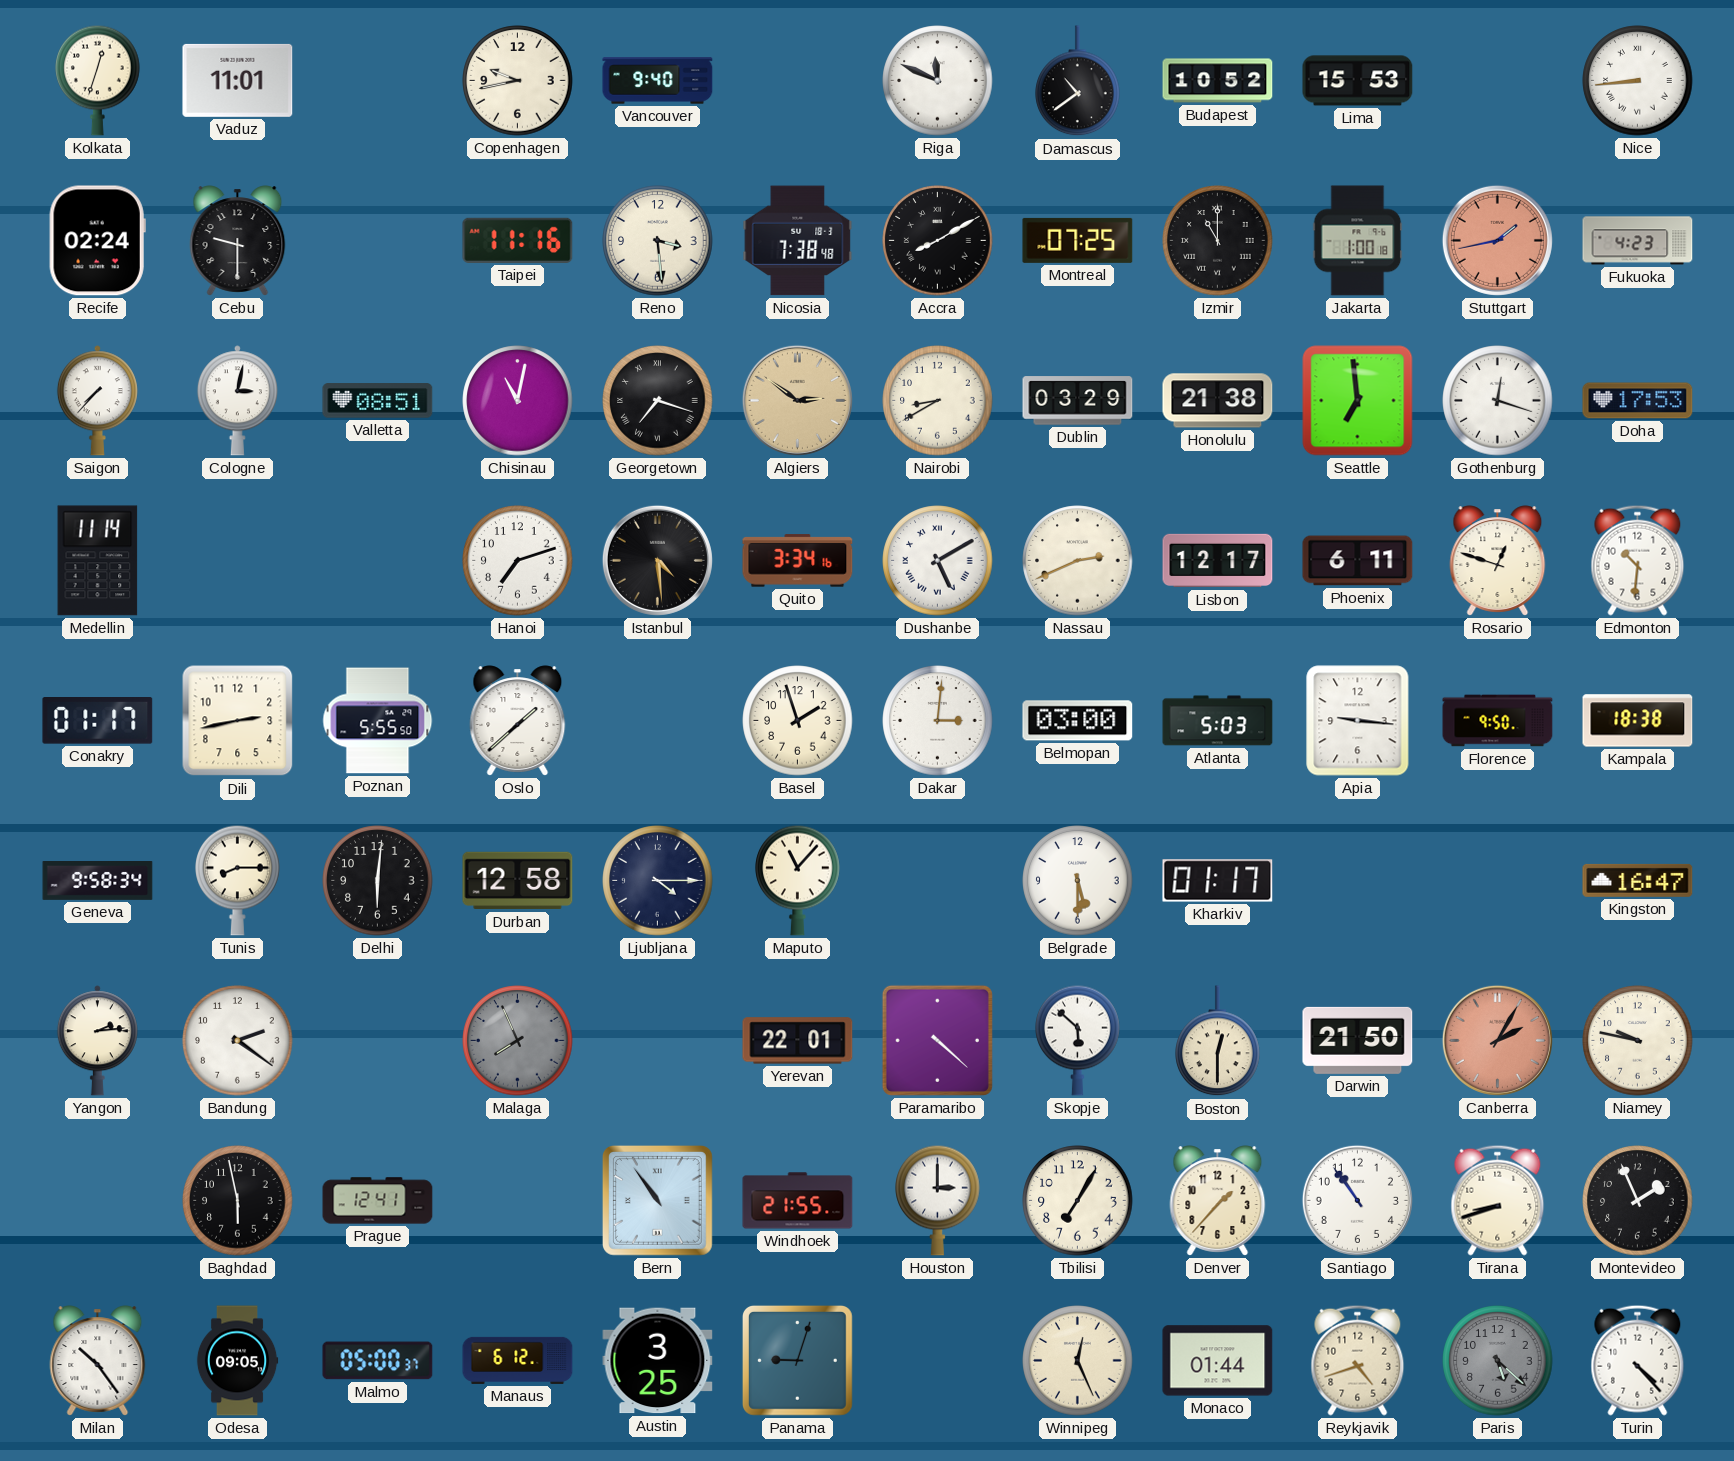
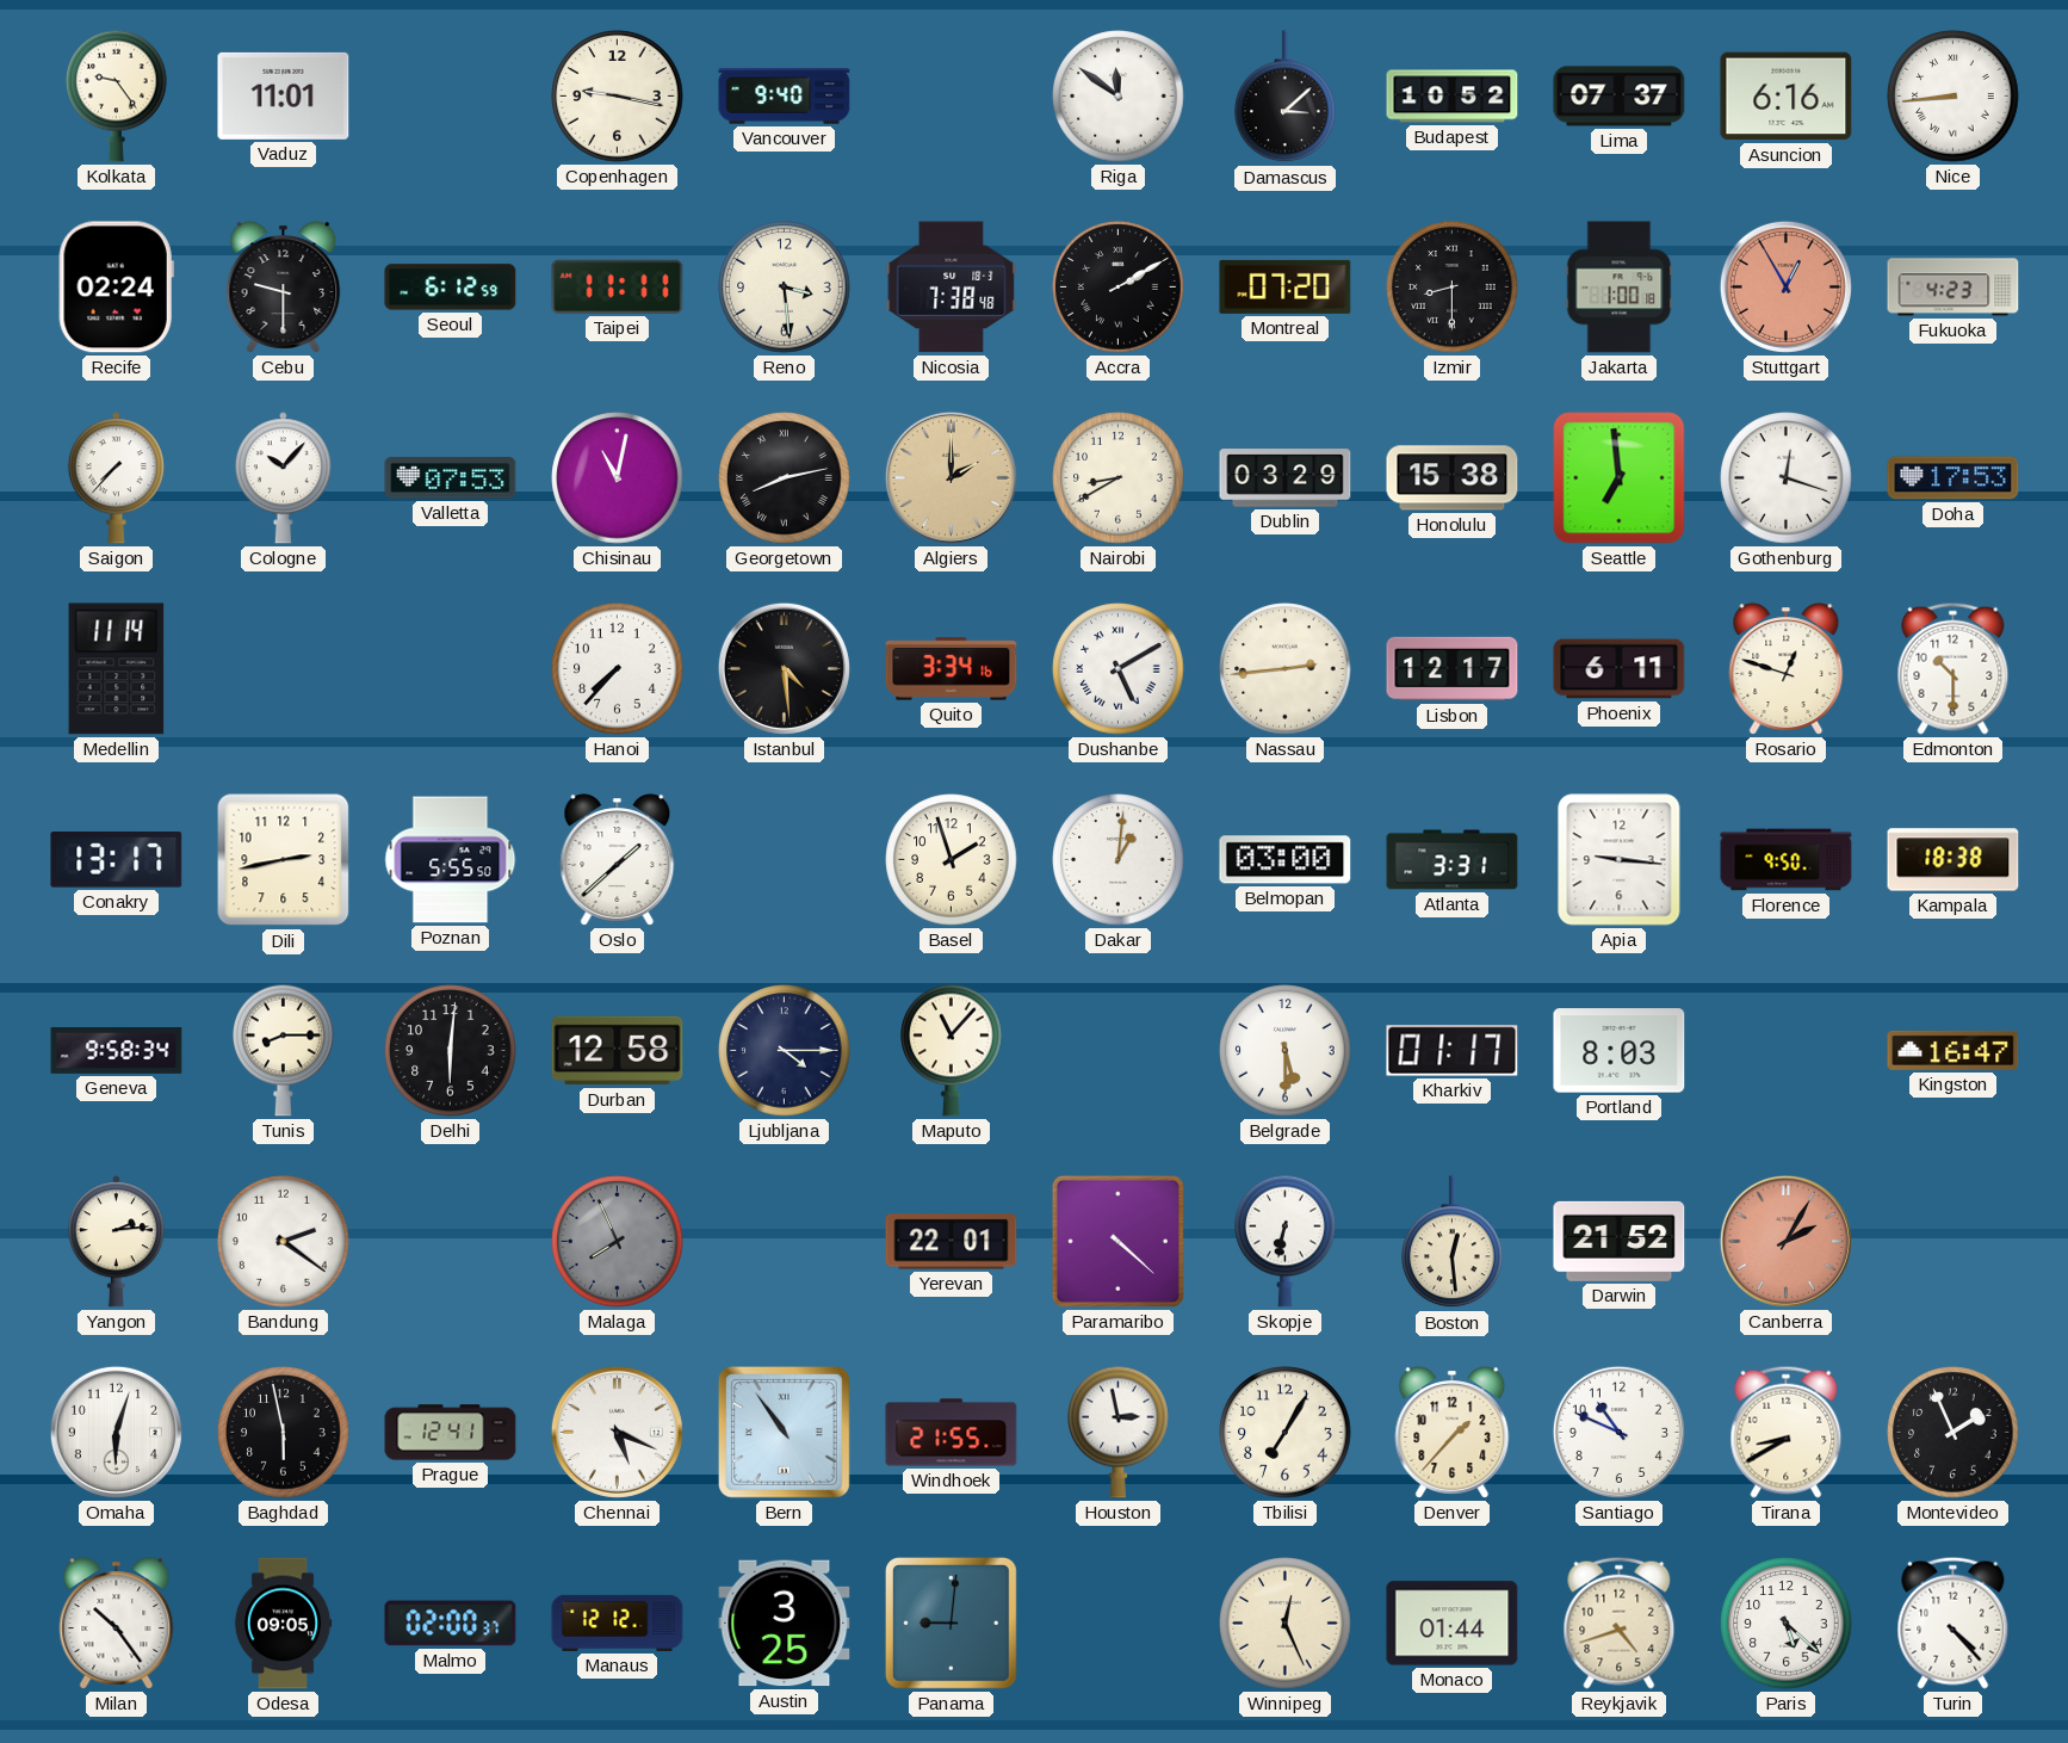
Kolkata: 12:33 -> 9:24
Copenhagen: 9:43 -> 9:17
Riga: 11:49 -> 11:51
Damascus: 10:39 -> 3:08
Lima: 15:53 -> 07:37
Asuncion: none -> 6:16
Seoul: none -> 6:12
Taipei: 11:16 -> 11:11
Accra: 8:10 -> 2:10
Montreal: 07:25 -> 07:20
Izmir: 11:00 -> 8:30
Stuttgart: 1:43 -> 12:55
Cologne: 3:02 -> 10:07
Valletta: 08:51 -> 07:53
Georgetown: 7:18 -> 8:13
Algiers: 2:51 -> 2:00
Honolulu: 21:38 -> 15:38
Hanoi: 7:12 -> 7:37
Nassau: 2:41 -> 2:44
Edmonton: 10:31 -> 10:30
Conakry: 01:17 -> 13:17
Dakar: 3:01 -> 1:01
Atlanta: 5:03 -> 3:31
Portland: none -> 8:03
Skopje: 5:52 -> 6:32
Boston: 12:30 -> 12:29
Darwin: 21:50 -> 21:52
Niamey: 9:47 -> none
Omaha: none -> 6:03
Chennai: none -> 5:19
Houston: 3:00 -> 2:58
Santiago: 10:54 -> 10:49
Tirana: 8:42 -> 8:40
Malmo: 05:00 -> 02:00
Manaus: 6:12 -> 12:12
Panama: 9:03 -> 9:01
Paris dial: grey -> white
